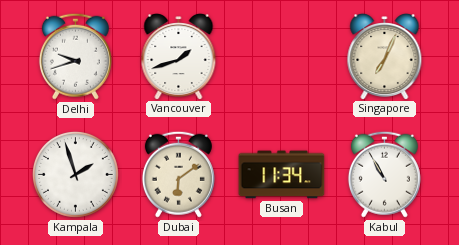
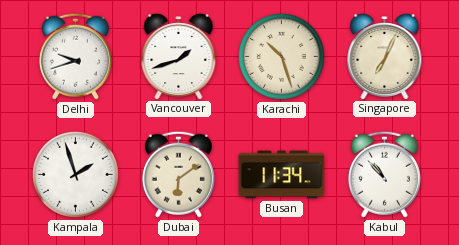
Karachi: none -> 10:27
Kabul: 10:55 -> 10:53
